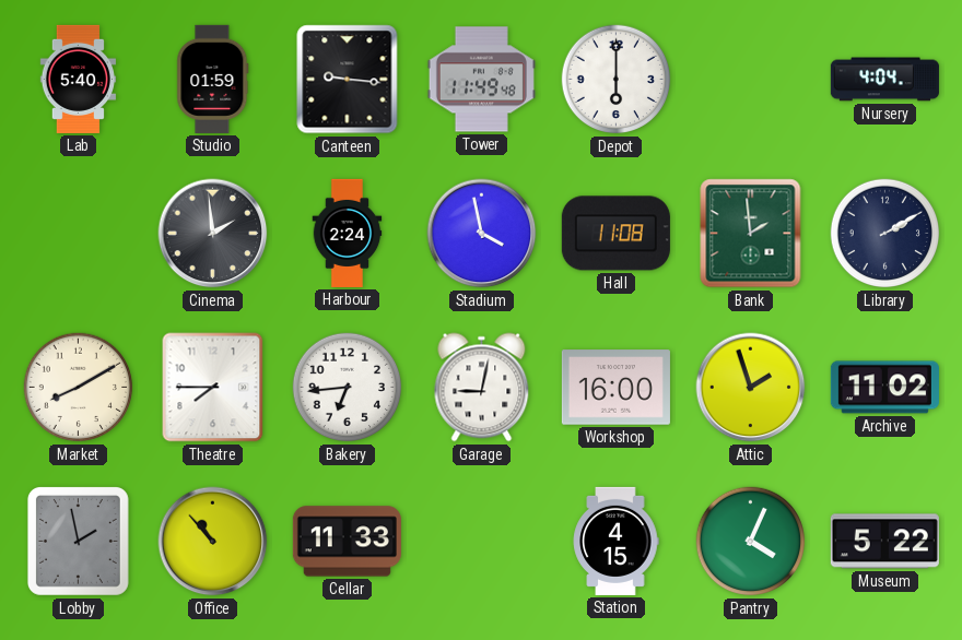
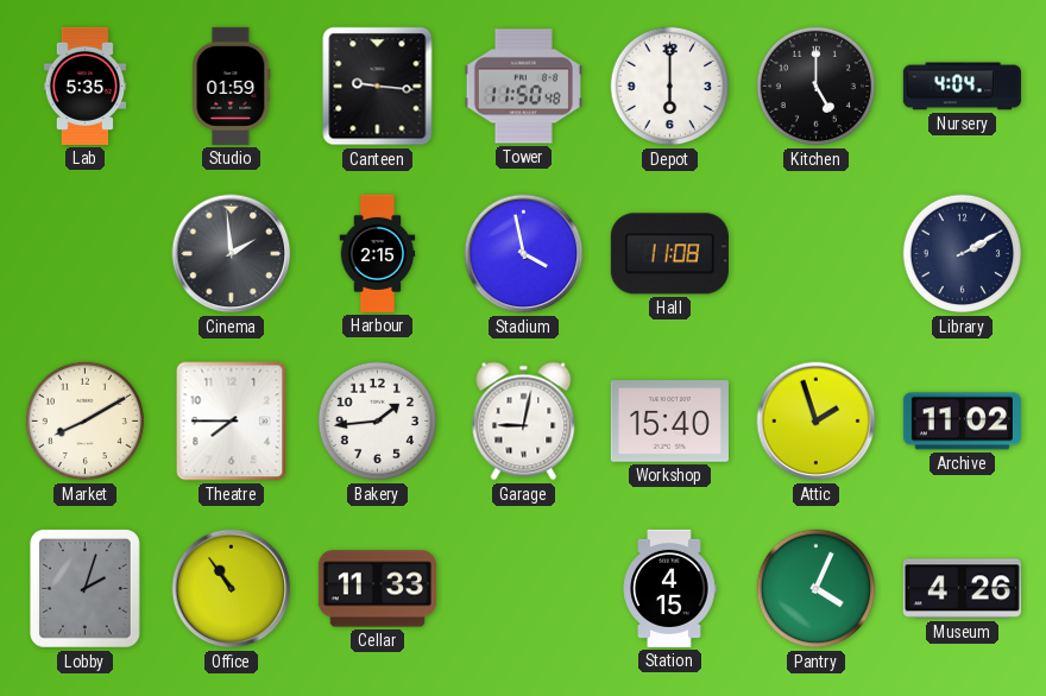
Lab: 5:40 -> 5:35
Tower: 11:49 -> 11:50
Kitchen: none -> 5:00
Harbour: 2:24 -> 2:15
Bank: 1:59 -> none
Bakery: 6:44 -> 1:44
Workshop: 16:00 -> 15:40
Lobby: 1:58 -> 2:03
Office: 10:53 -> 10:54
Museum: 5:22 -> 4:26
